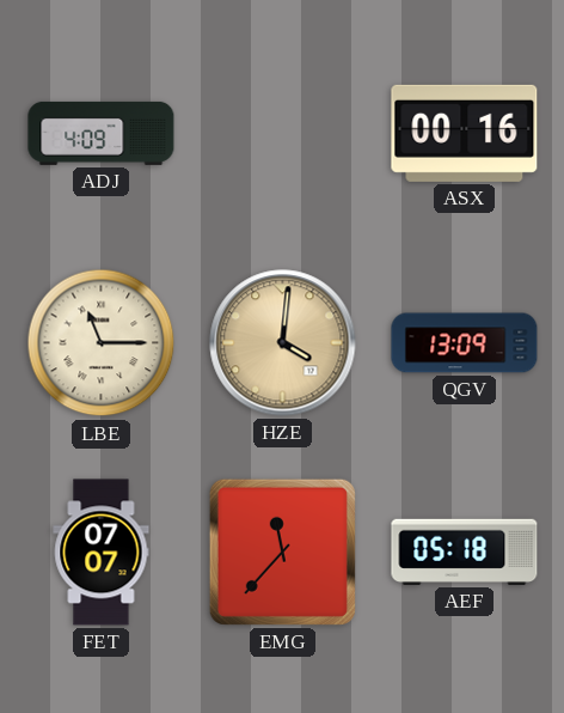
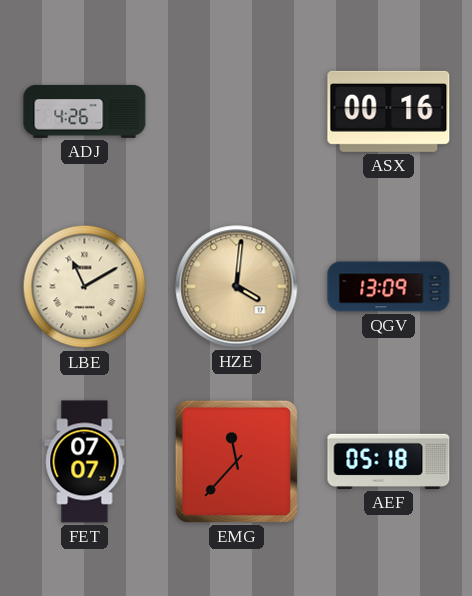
ADJ: 4:09 -> 4:26
LBE: 11:15 -> 11:10
